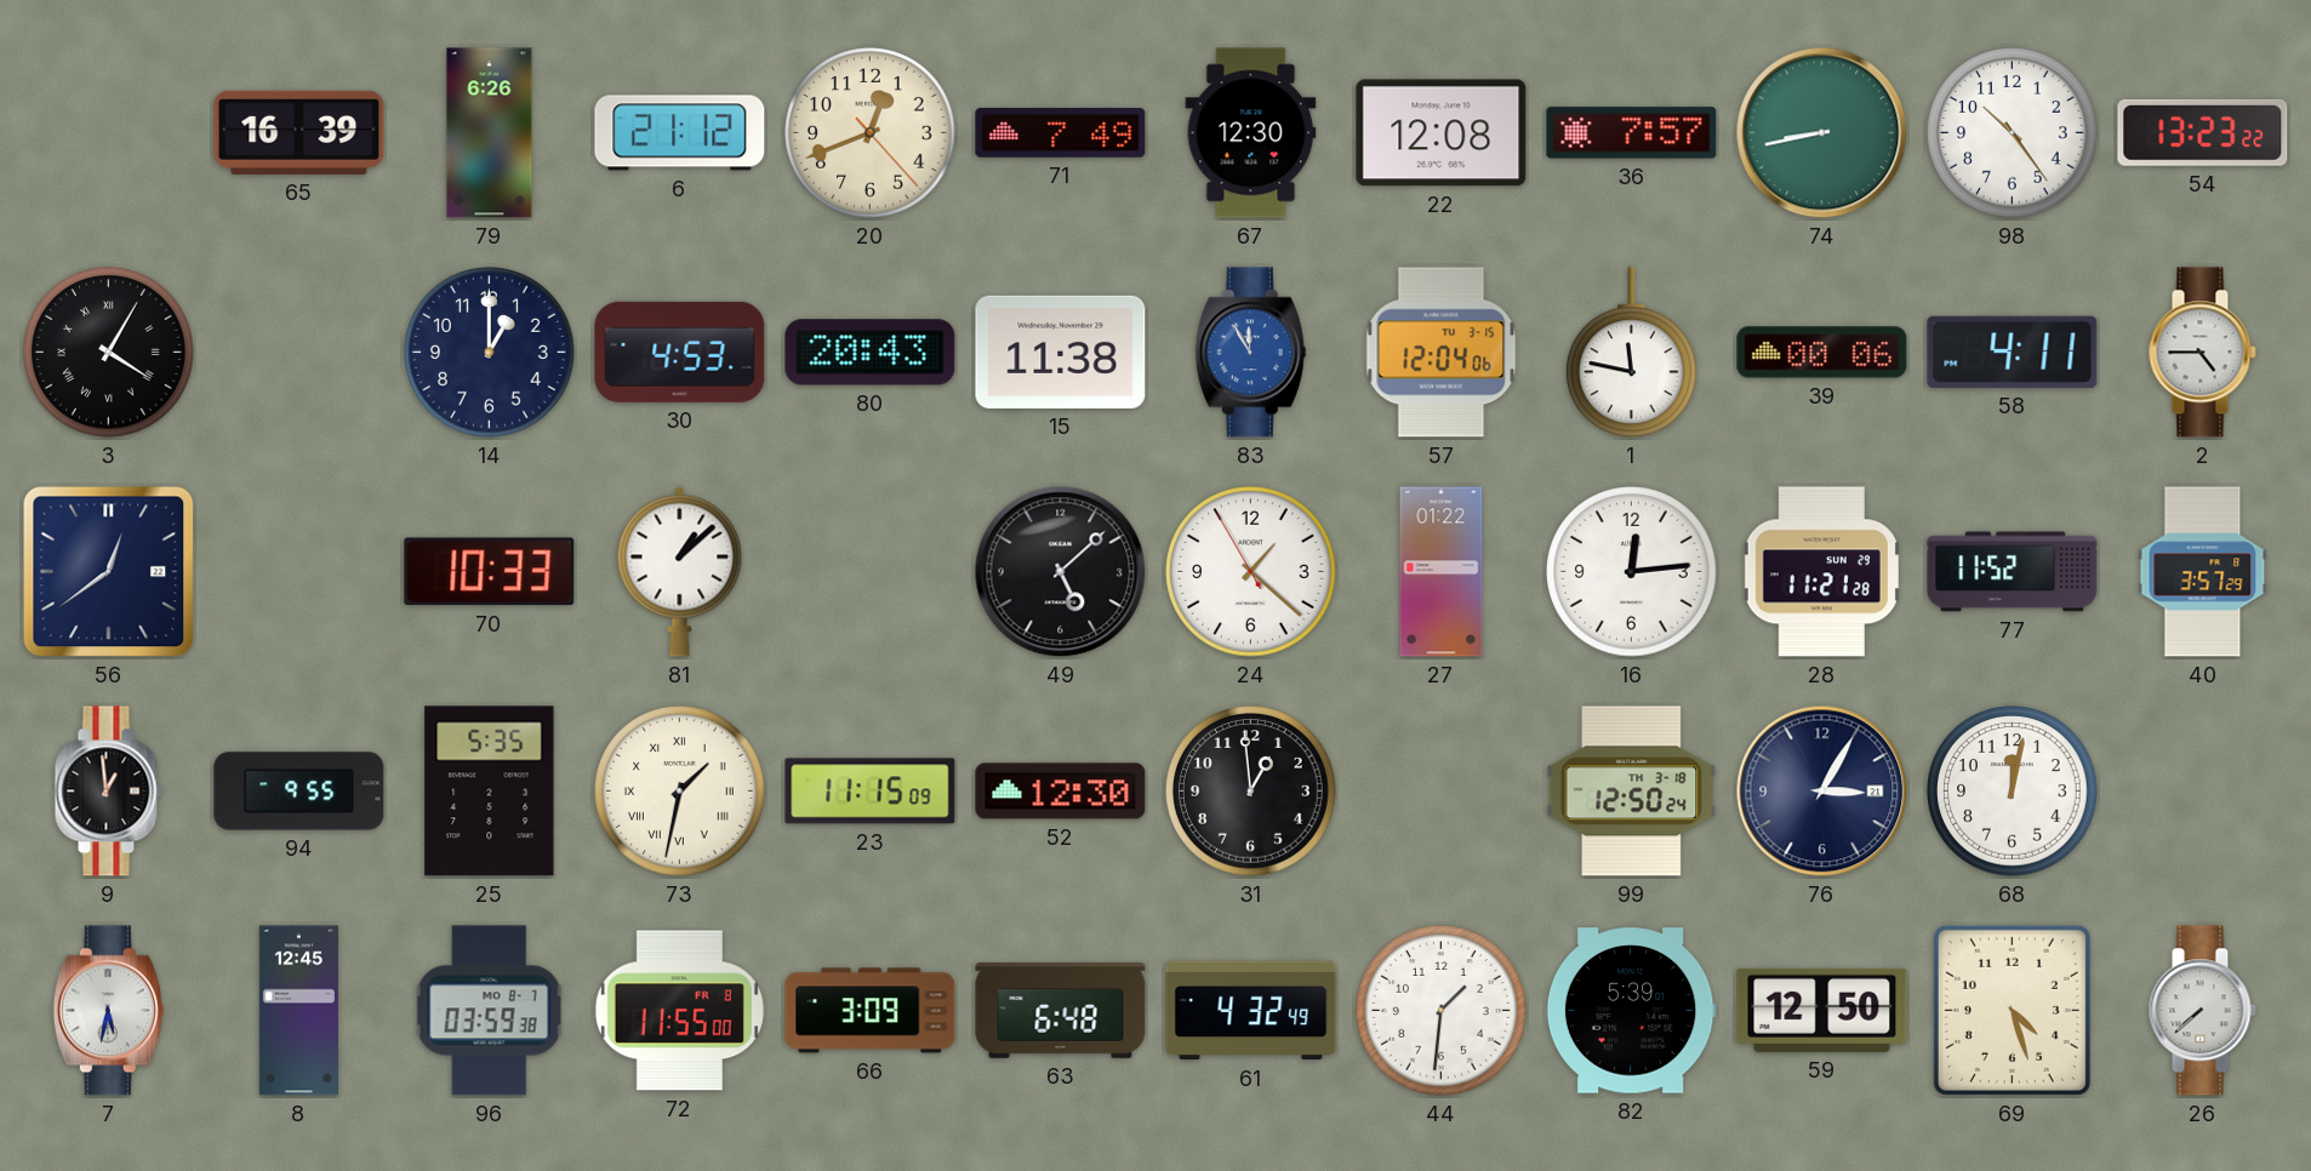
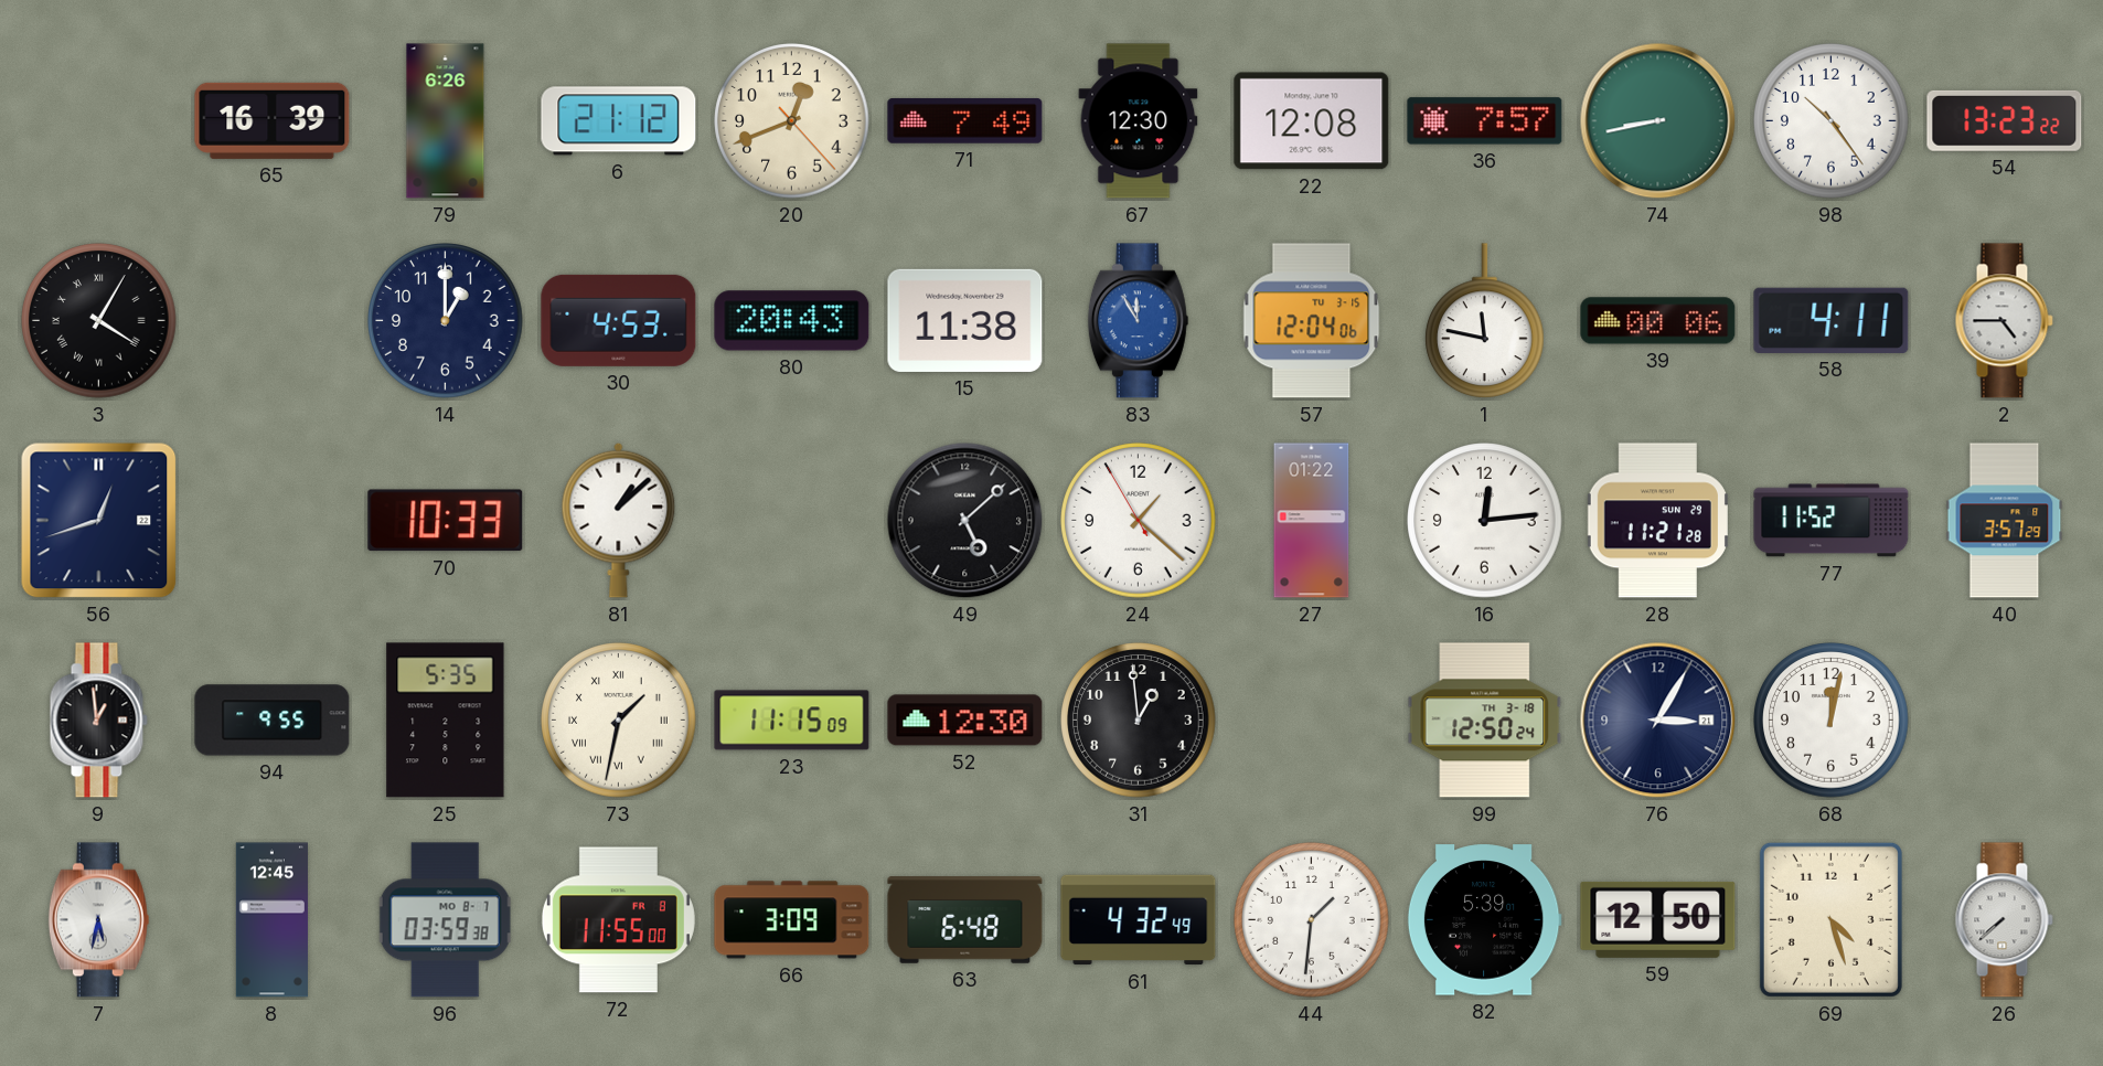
56: 12:39 -> 12:42
